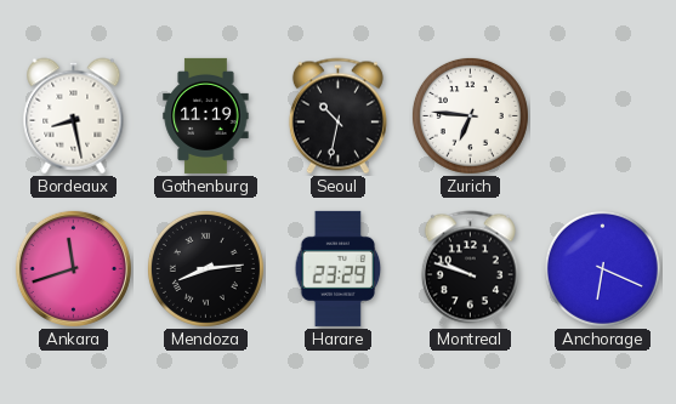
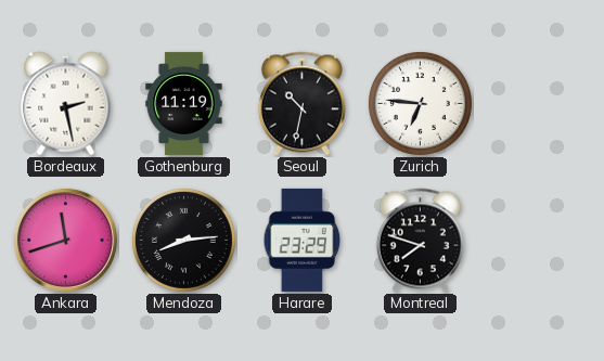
Bordeaux: 8:28 -> 2:28
Montreal: 9:48 -> 7:48
Anchorage: 6:19 -> none
